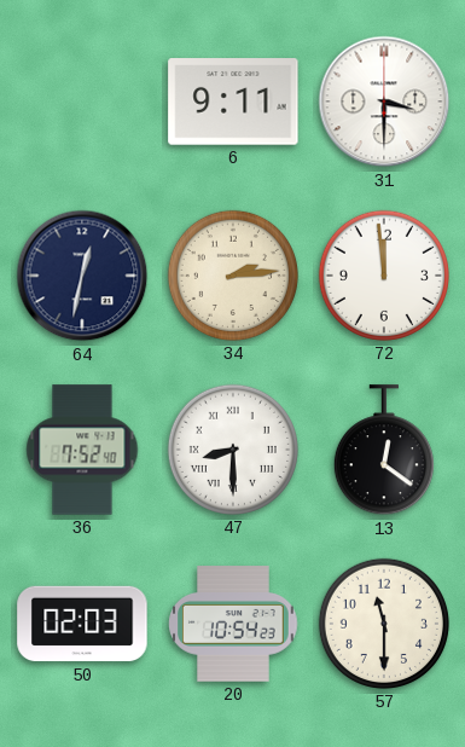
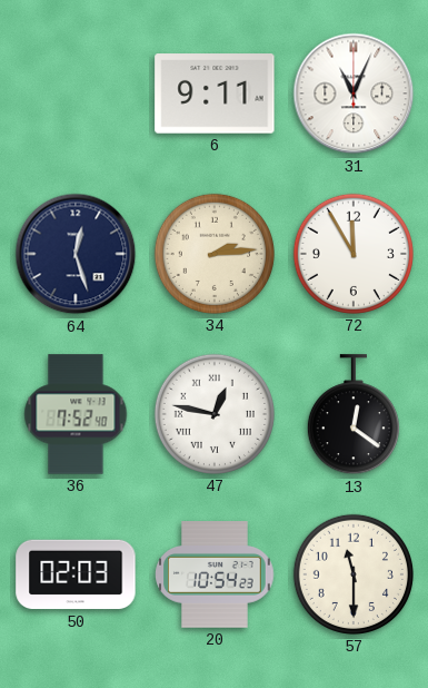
31: 3:30 -> 11:04
64: 12:32 -> 12:27
72: 11:59 -> 11:55
47: 8:30 -> 12:47
